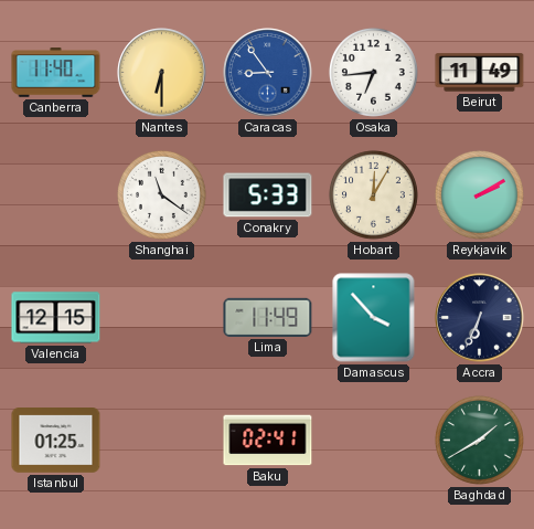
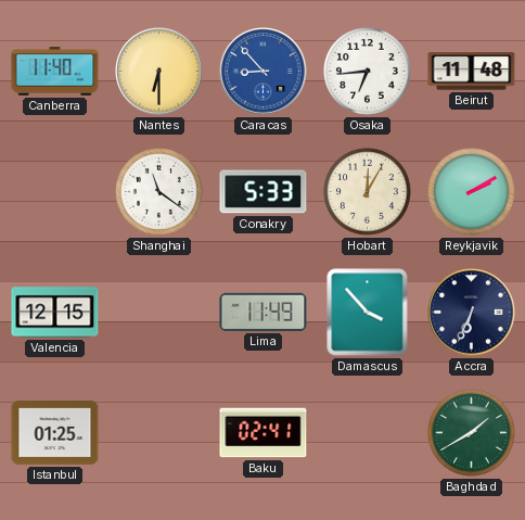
Caracas: 8:54 -> 8:53
Beirut: 11:49 -> 11:48
